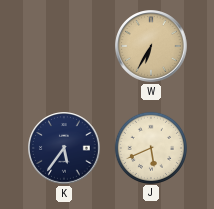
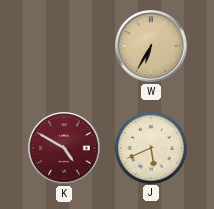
K: 5:36 -> 4:50
K dial: navy -> burgundy
